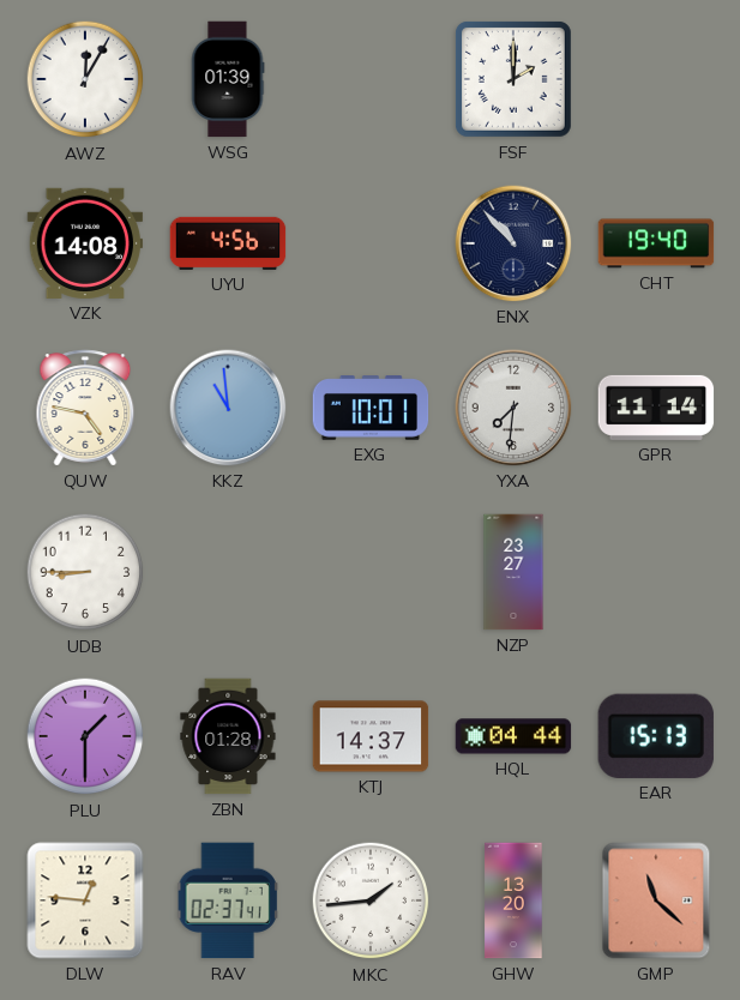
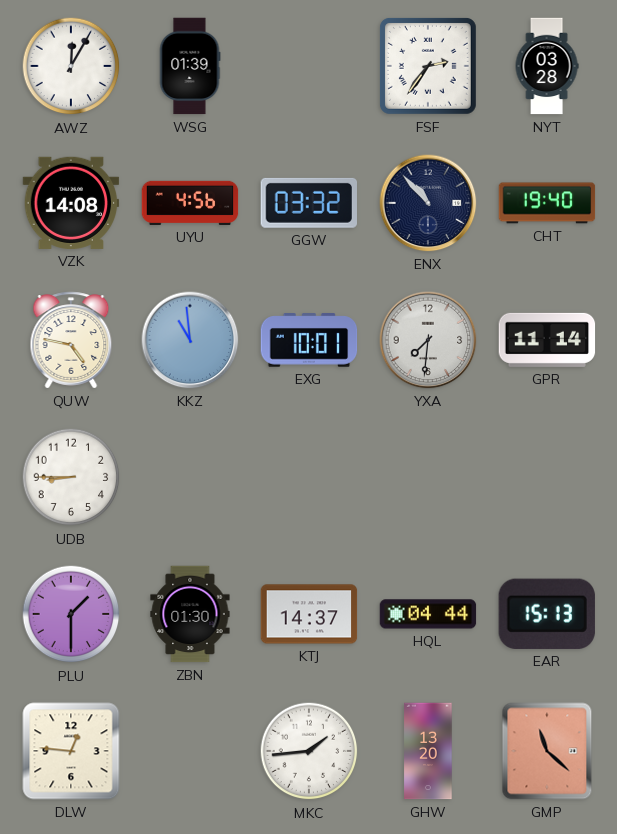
FSF: 2:00 -> 2:36
NYT: none -> 03:28
GGW: none -> 03:32
NZP: 23:27 -> none
ZBN: 01:28 -> 01:30
RAV: 02:37 -> none
